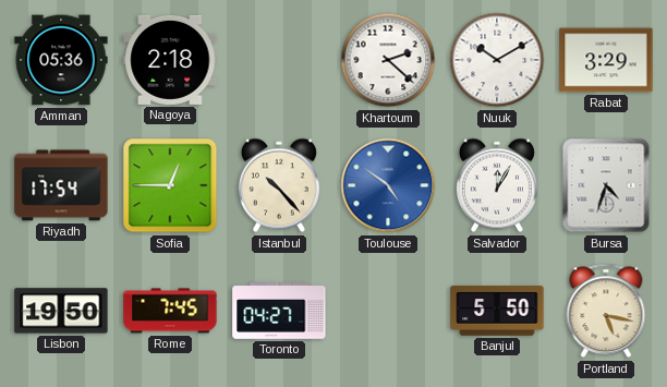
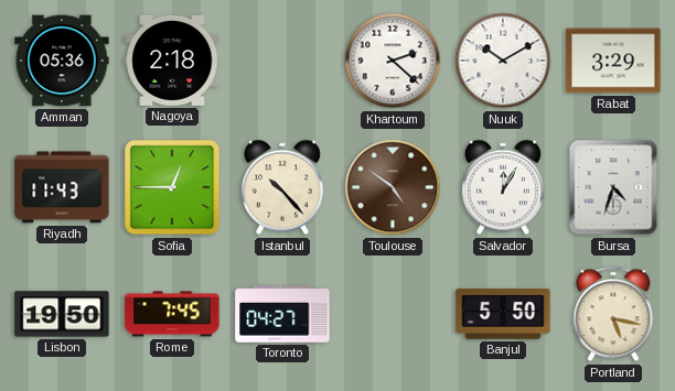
Riyadh: 17:54 -> 11:43
Toulouse dial: blue -> brown
